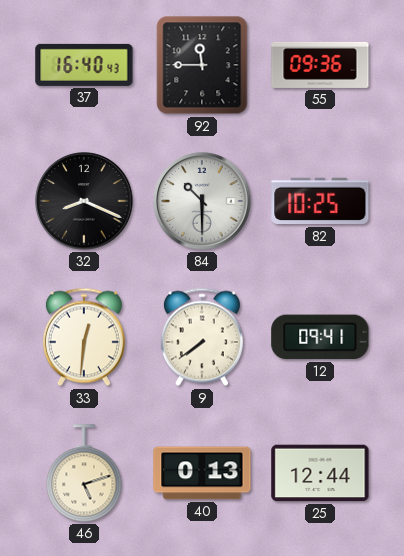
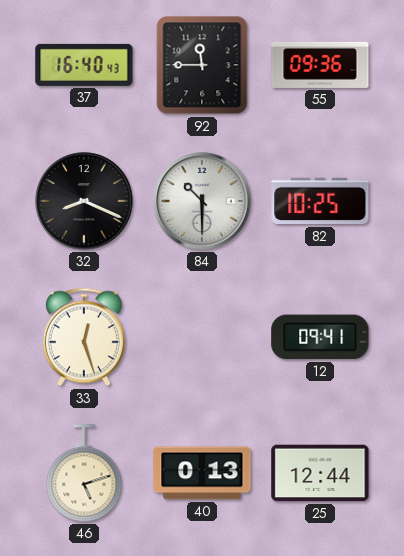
33: 12:31 -> 12:27
9: 7:39 -> none
